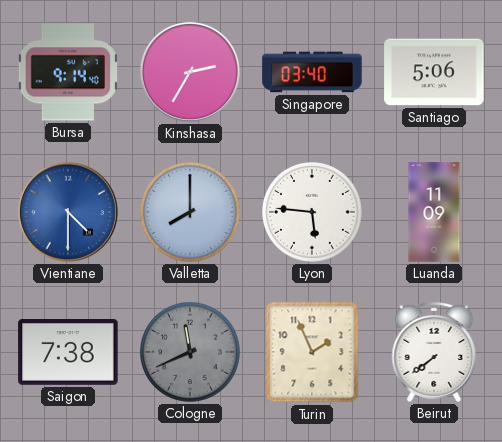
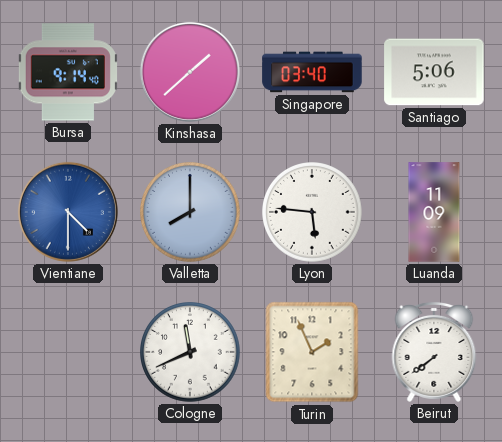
Kinshasa: 2:35 -> 1:38
Saigon: 7:38 -> none
Cologne dial: grey -> white
